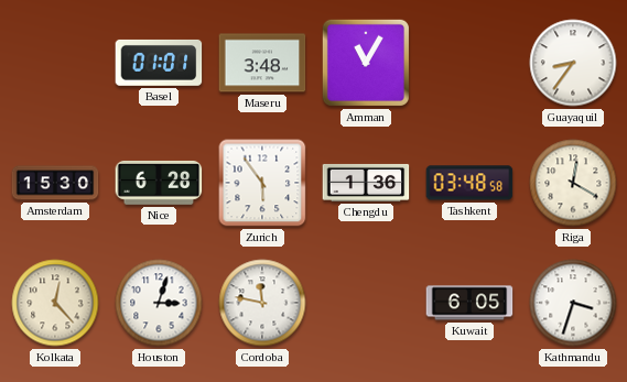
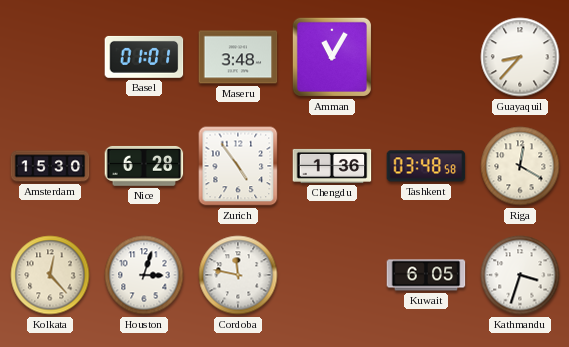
Guayaquil: 8:36 -> 8:37
Zurich: 5:54 -> 4:54
